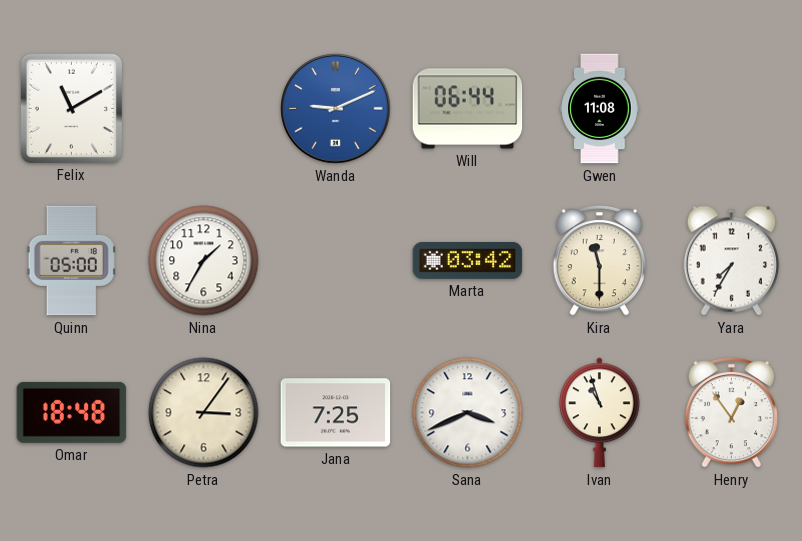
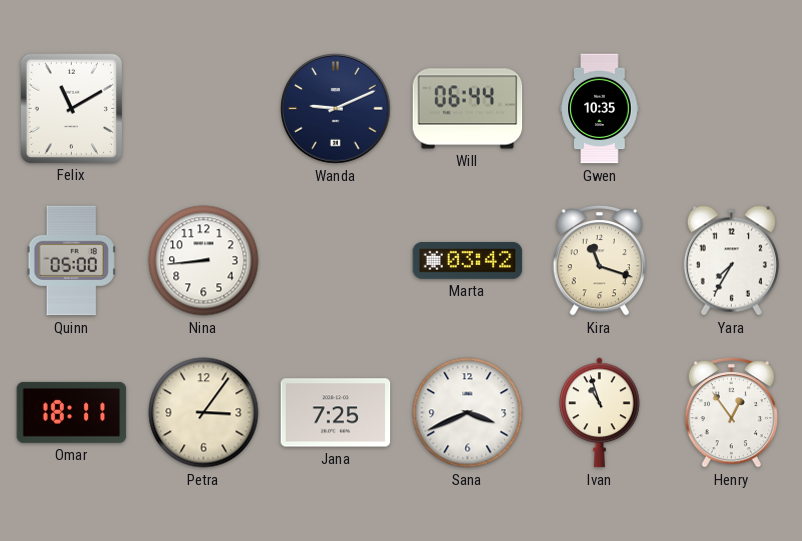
Wanda dial: blue -> navy
Gwen: 11:08 -> 10:35
Nina: 1:35 -> 8:44
Kira: 11:30 -> 11:18
Omar: 18:48 -> 18:11
